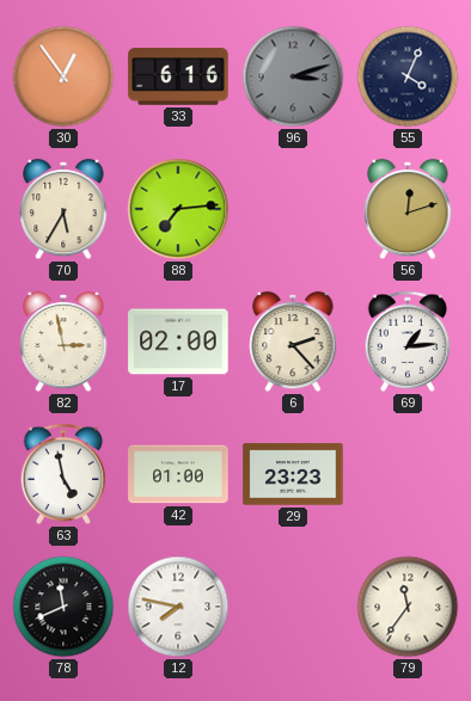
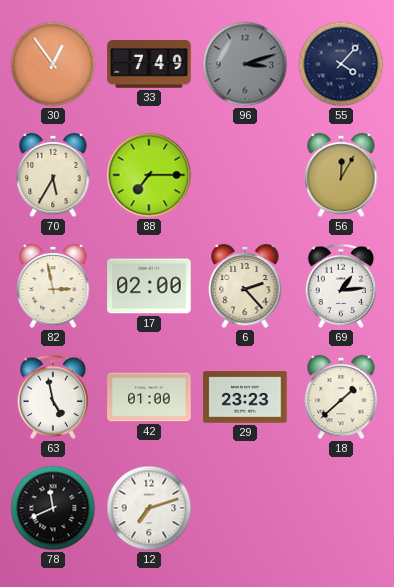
33: 6:16 -> 7:49
55: 4:04 -> 4:07
88: 7:14 -> 7:15
56: 12:12 -> 12:05
18: none -> 1:38
12: 7:47 -> 7:12
79: 11:36 -> none
